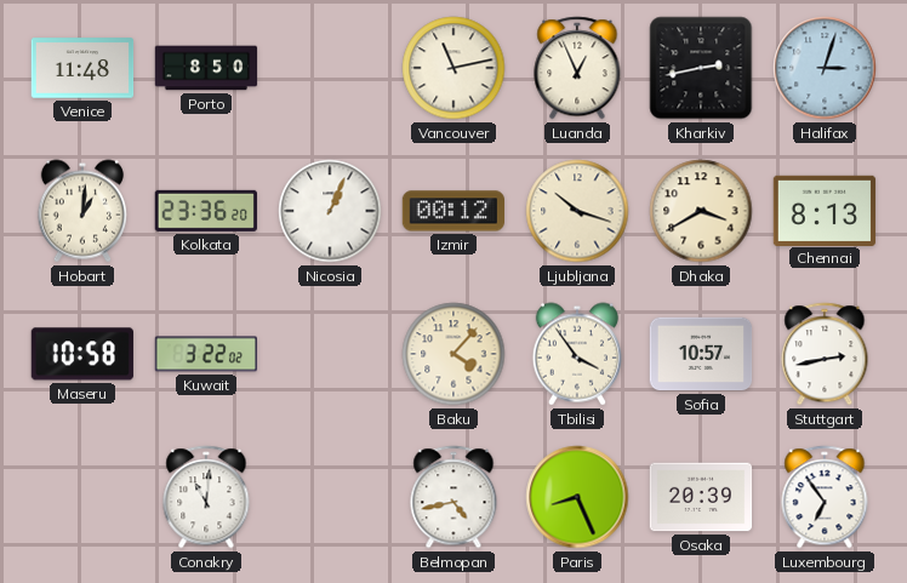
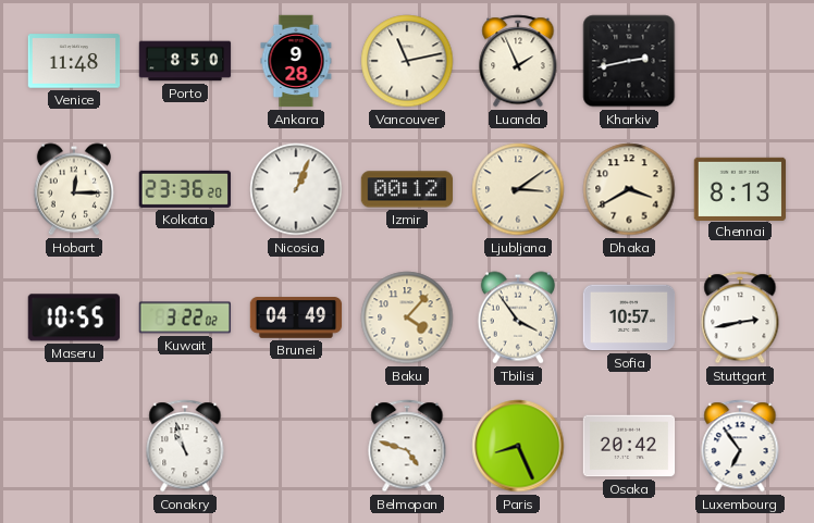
Ankara: none -> 9:28
Luanda: 12:56 -> 1:56
Halifax: 3:03 -> none
Hobart: 1:01 -> 12:15
Ljubljana: 10:18 -> 3:09
Maseru: 10:58 -> 10:55
Brunei: none -> 04:49
Conakry: 11:01 -> 10:57
Belmopan: 4:43 -> 4:48
Osaka: 20:39 -> 20:42
